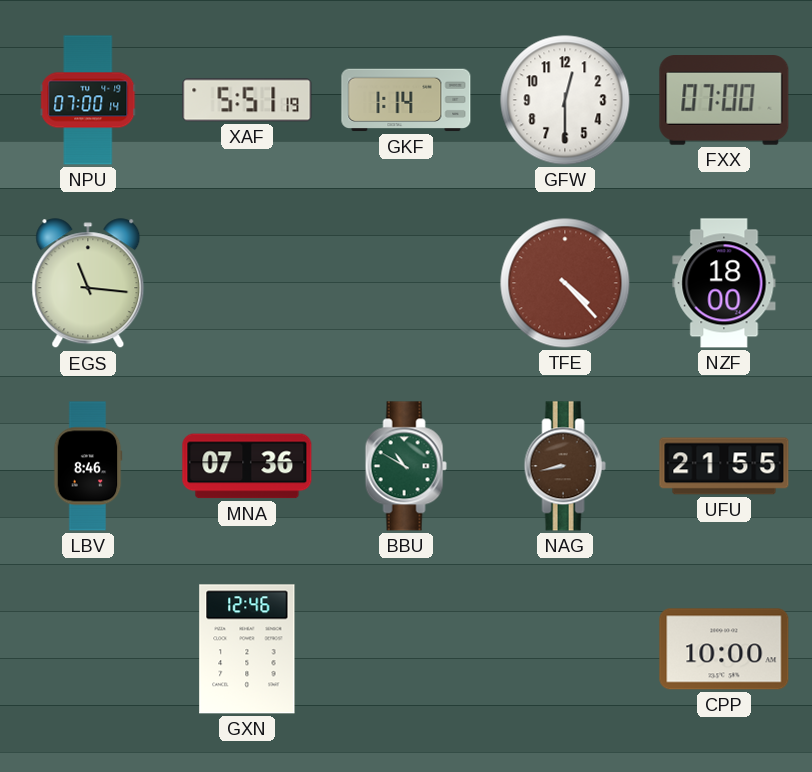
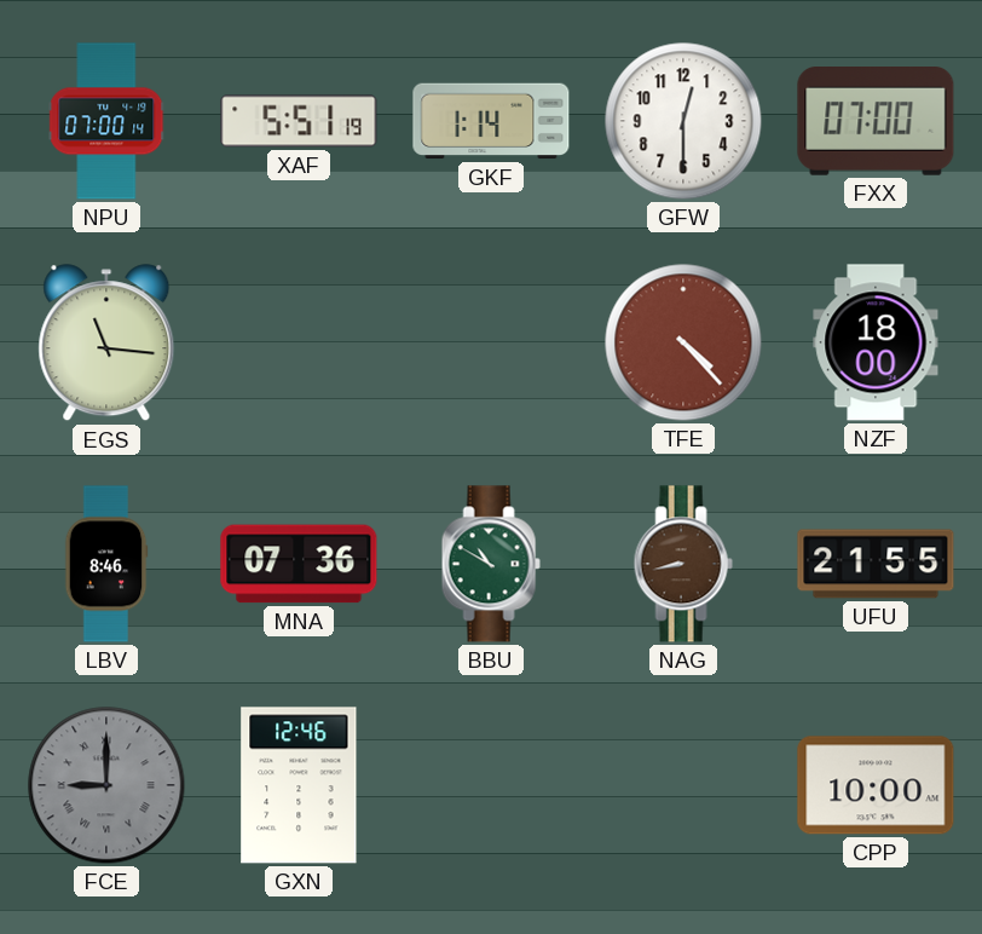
FCE: none -> 9:00
